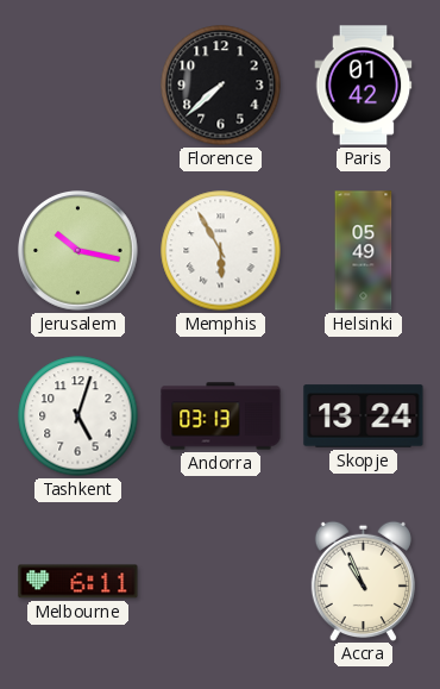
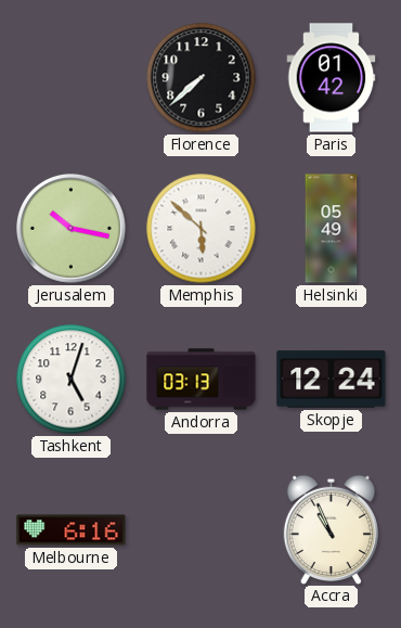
Memphis: 5:55 -> 5:52
Skopje: 13:24 -> 12:24
Melbourne: 6:11 -> 6:16
